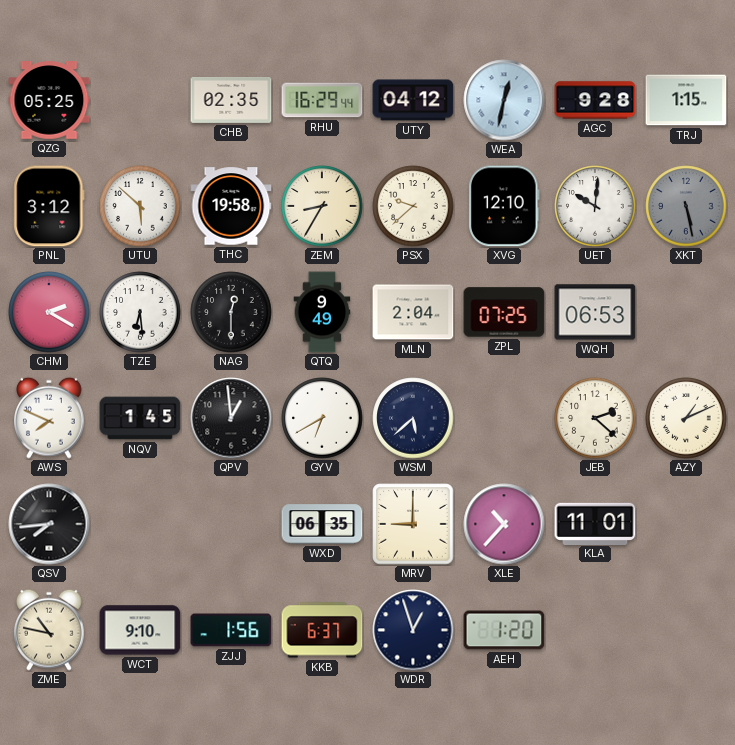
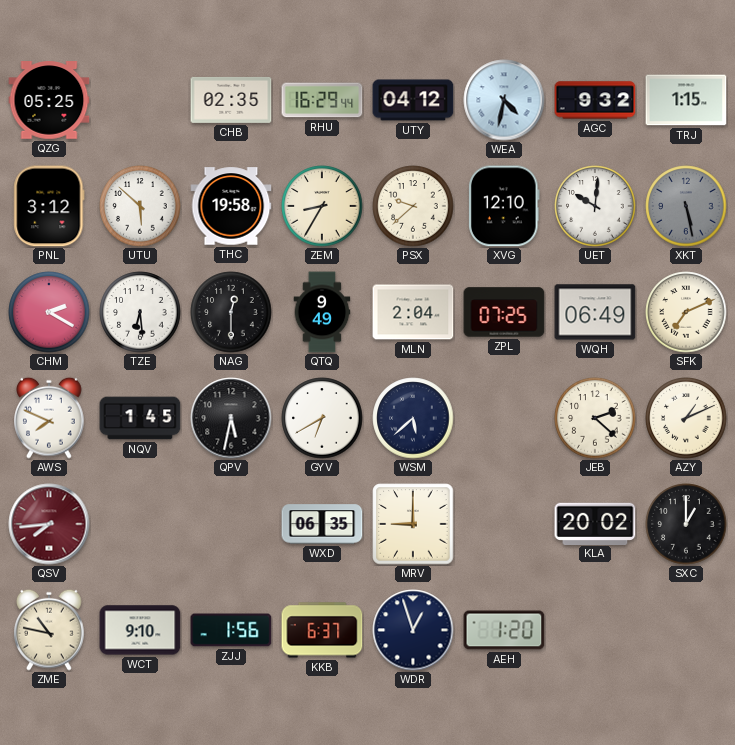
WEA: 12:32 -> 4:32
AGC: 9:28 -> 9:32
WQH: 06:53 -> 06:49
SFK: none -> 7:11
QPV: 12:59 -> 5:32
QSV dial: black -> burgundy
XLE: 10:37 -> none
KLA: 11:01 -> 20:02
SXC: none -> 1:00
